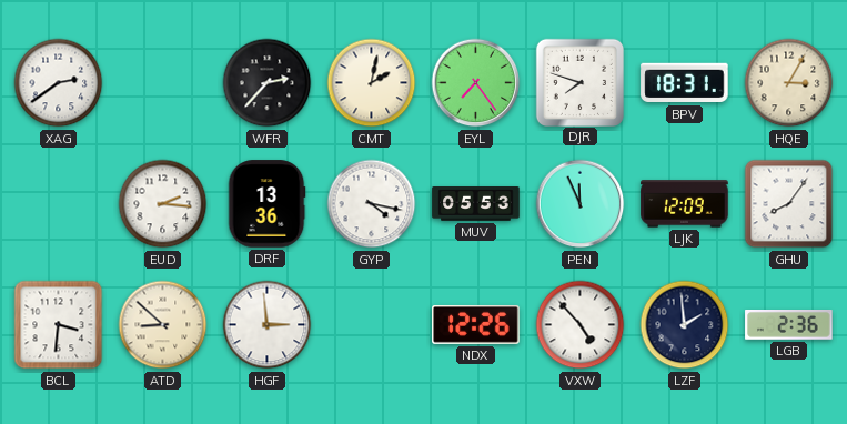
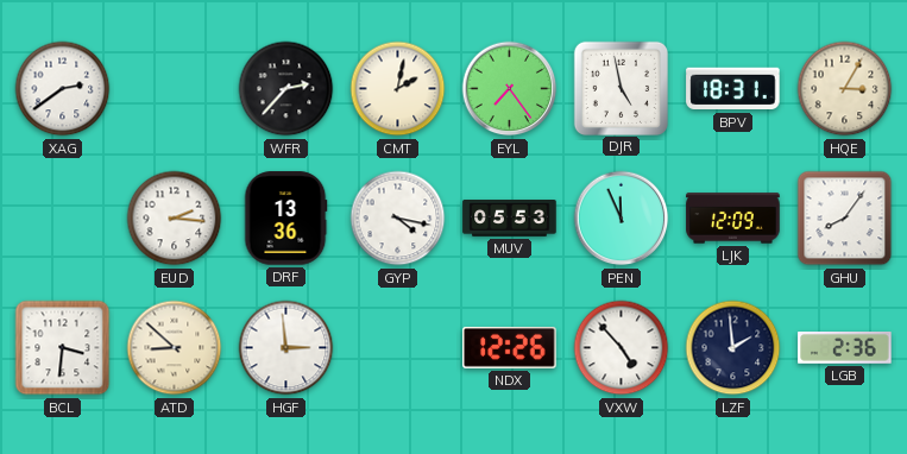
DJR: 7:48 -> 4:58
